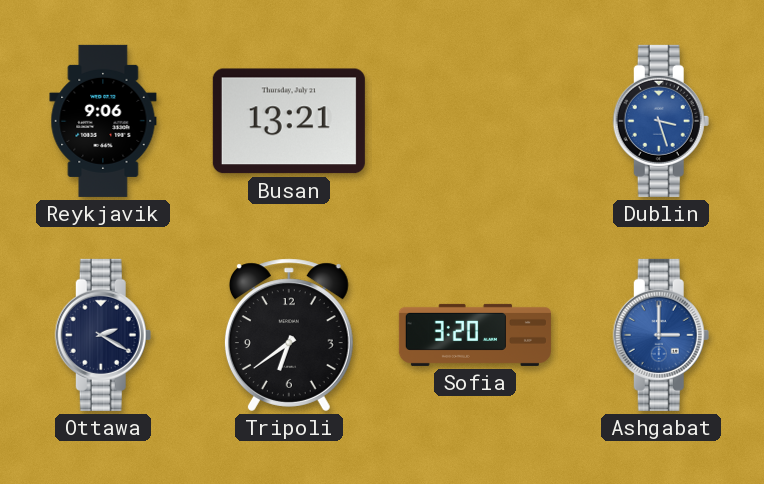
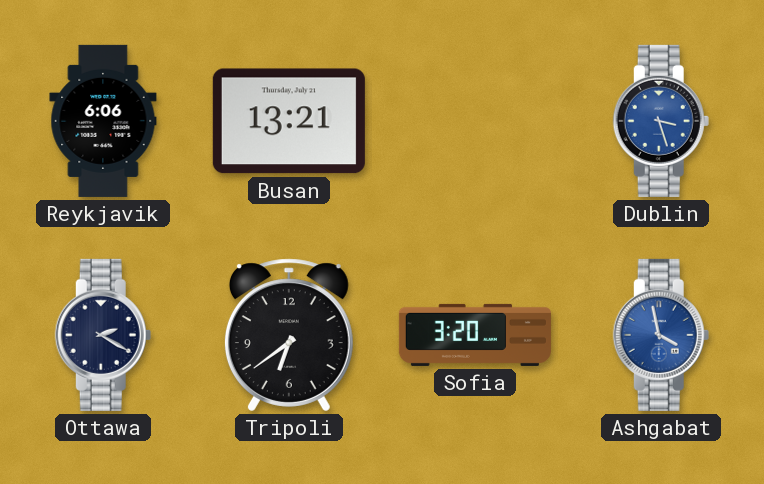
Reykjavik: 9:06 -> 6:06
Ashgabat: 3:00 -> 3:58
